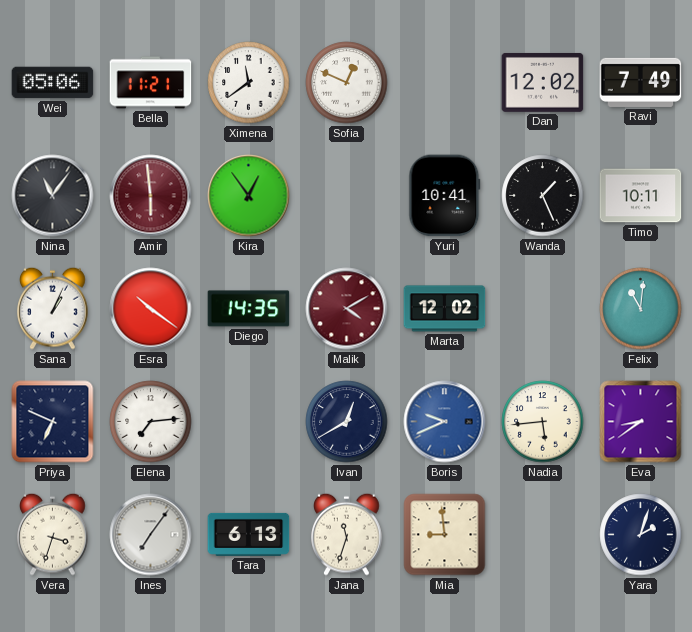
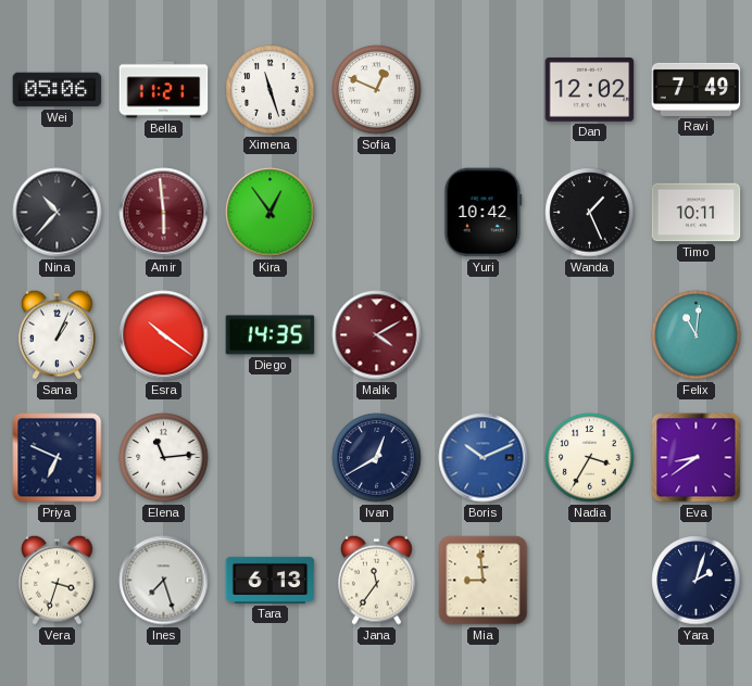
Ximena: 11:39 -> 11:27
Nina: 11:06 -> 10:37
Yuri: 10:41 -> 10:42
Marta: 12:02 -> none
Elena: 7:14 -> 11:14
Boris: 9:41 -> 10:11
Nadia: 5:44 -> 3:35
Ines: 7:06 -> 7:27
Jana: 11:33 -> 11:36
